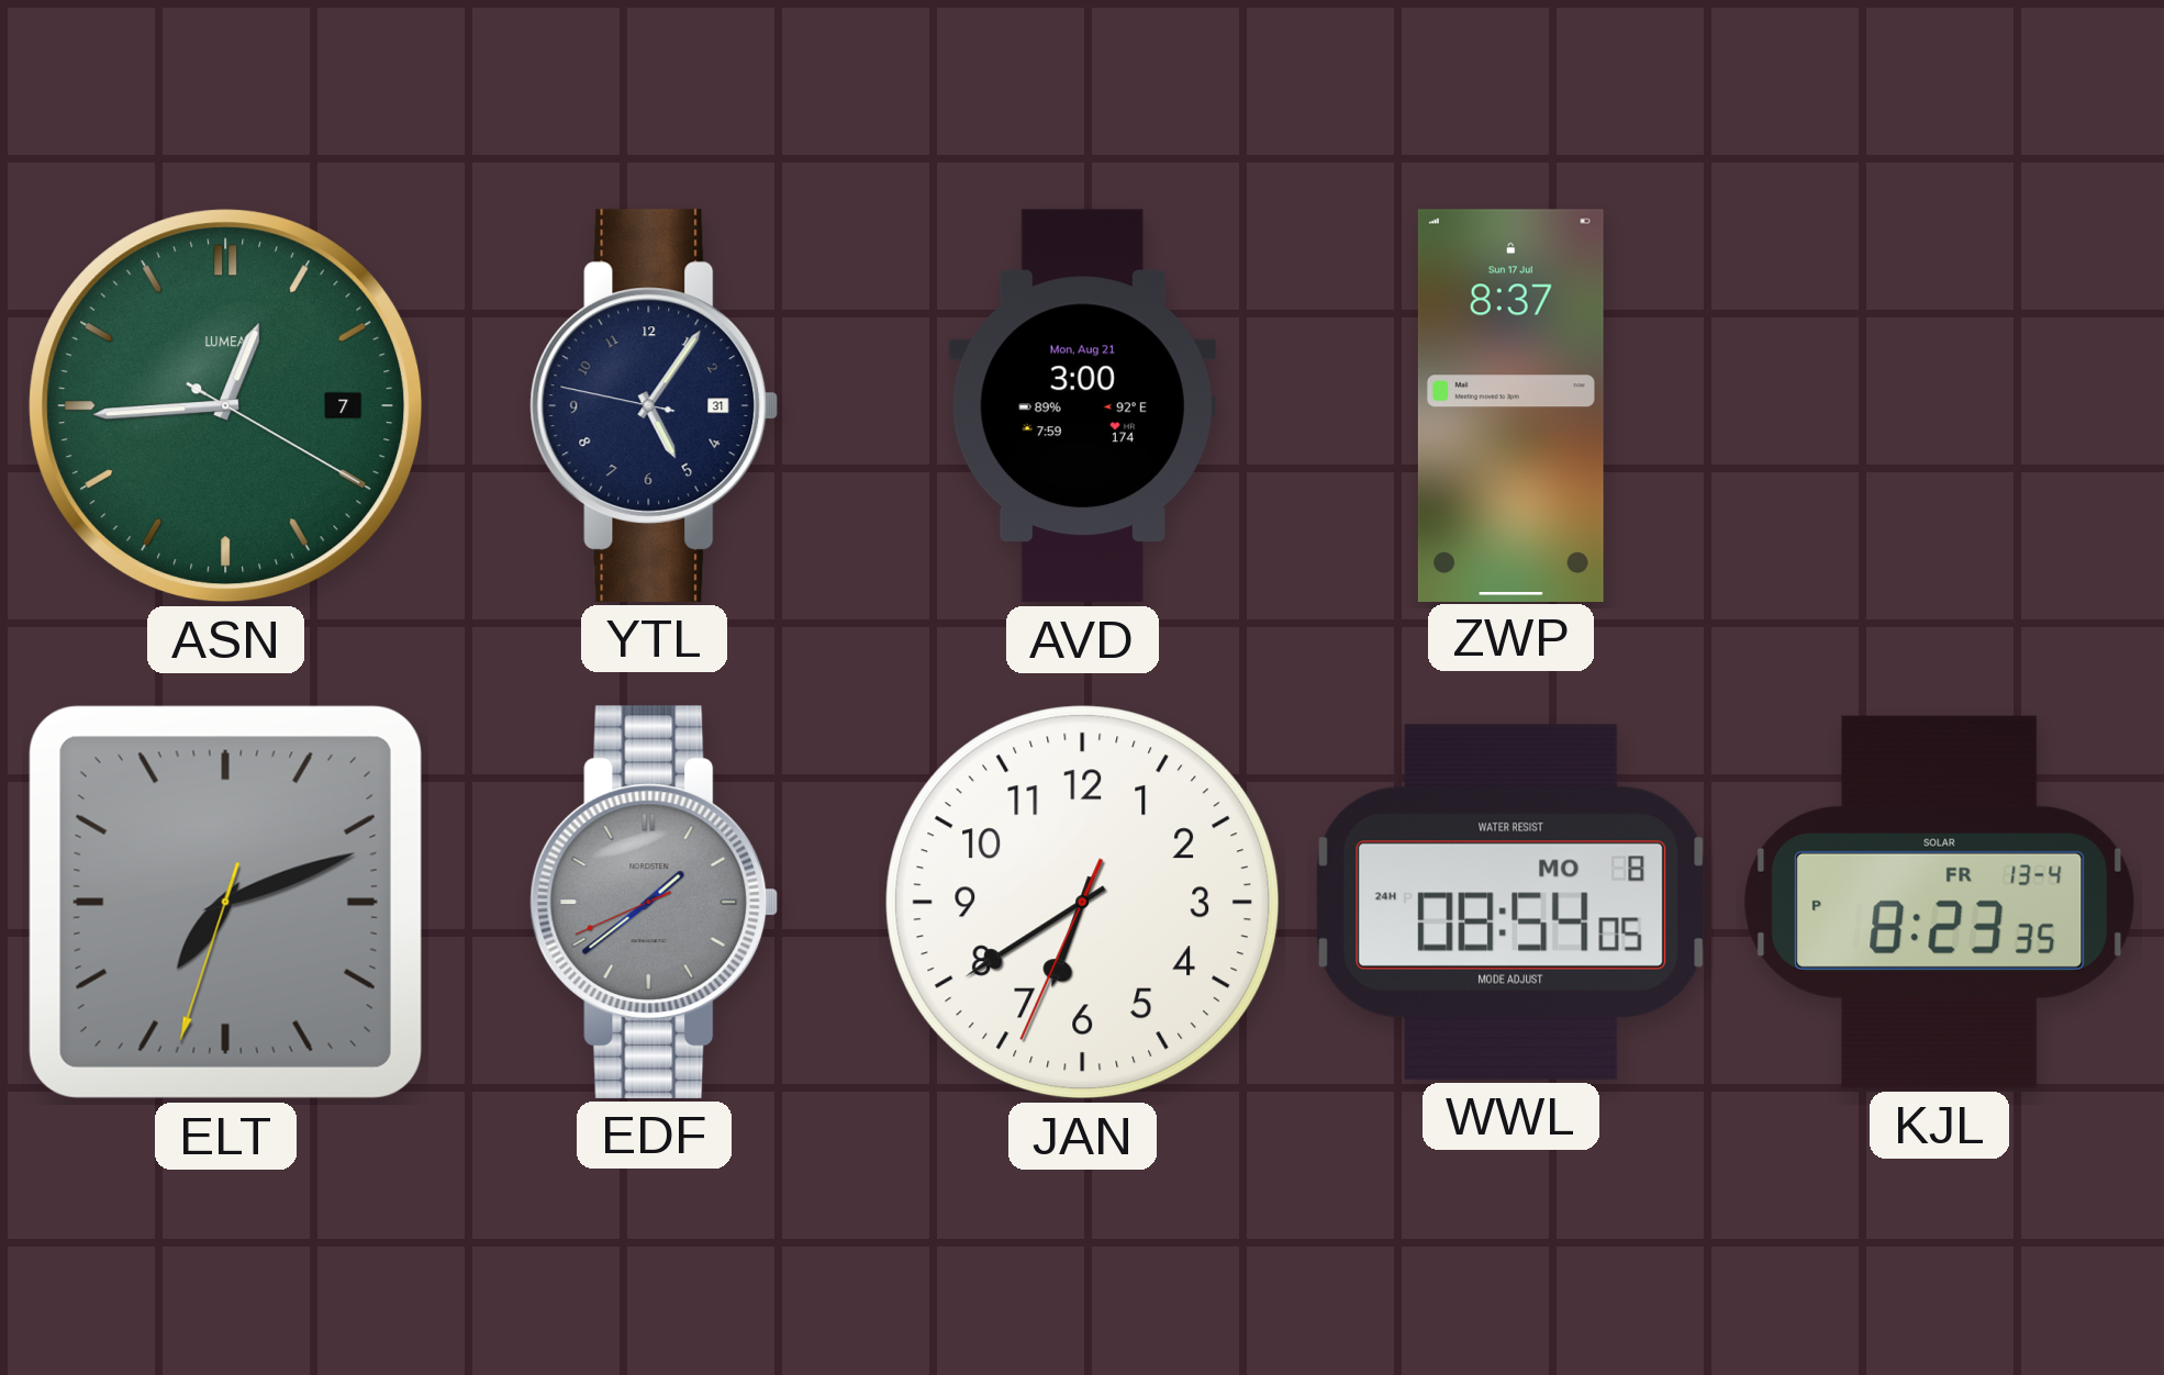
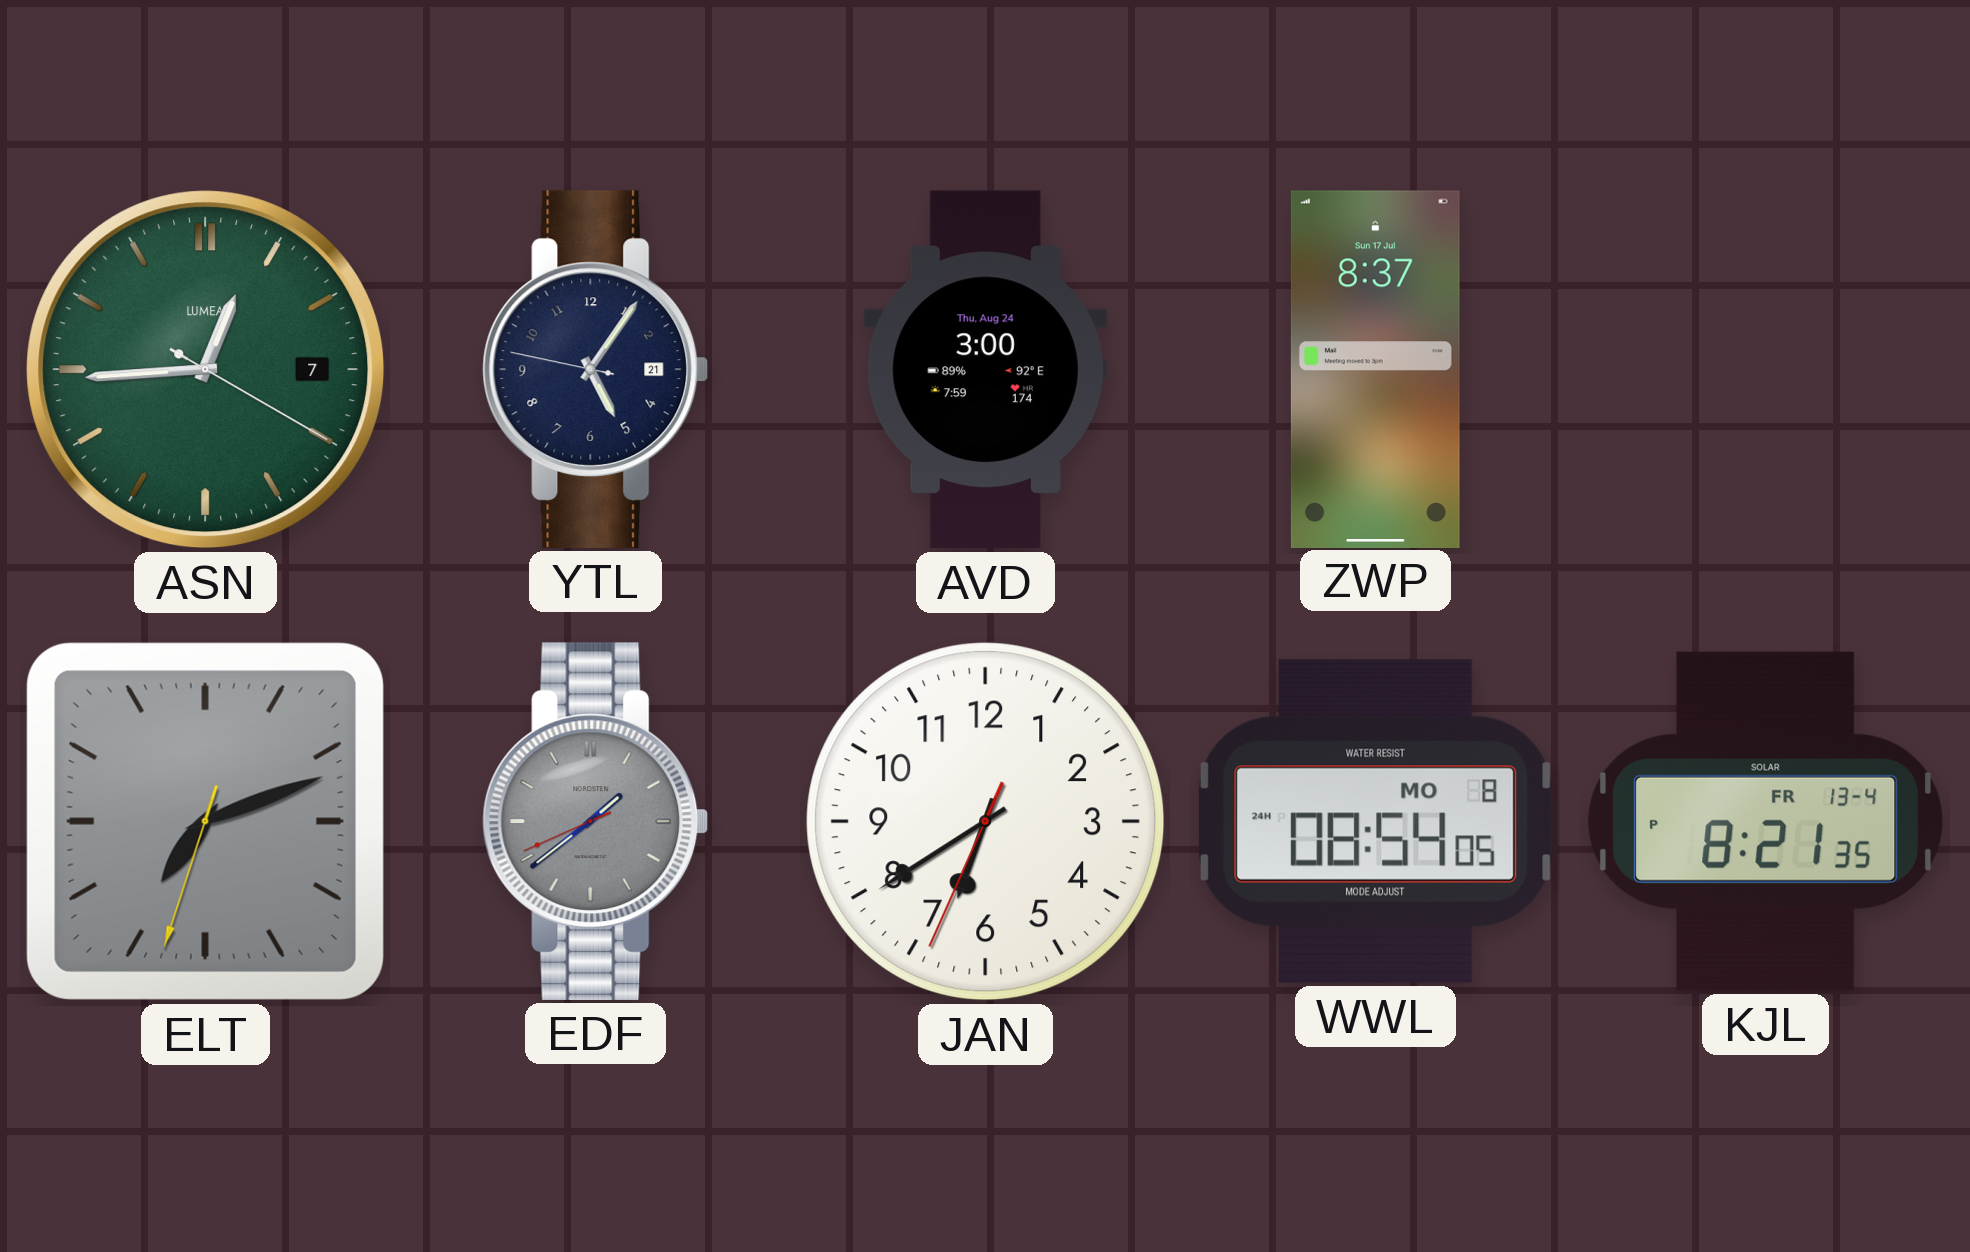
YTL date: 31 -> 21
AVD date: Mon, Aug 21 -> Thu, Aug 24
KJL: 8:23 -> 8:21
